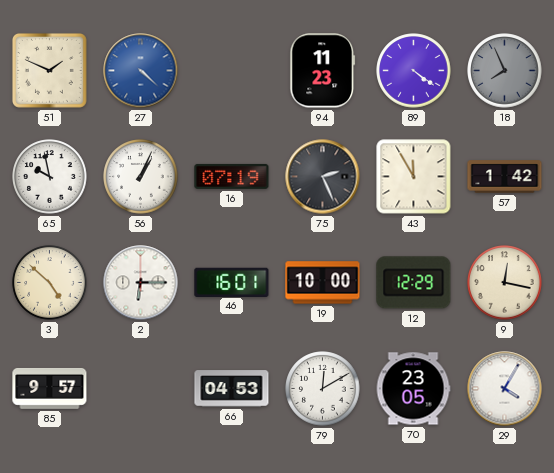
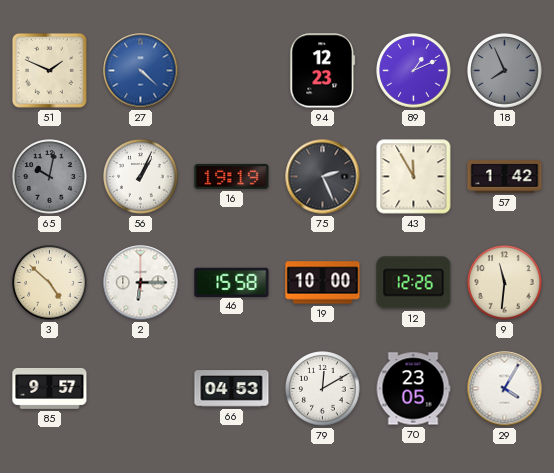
94: 11:23 -> 12:23
89: 4:21 -> 1:11
65: 9:58 -> 10:02
65 dial: white -> grey
16: 07:19 -> 19:19
46: 16:01 -> 15:58
12: 12:29 -> 12:26
9: 12:17 -> 11:31
